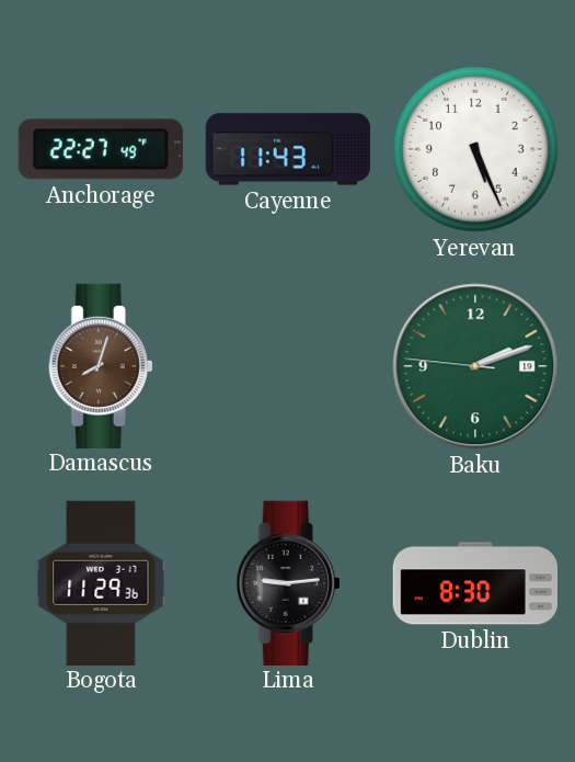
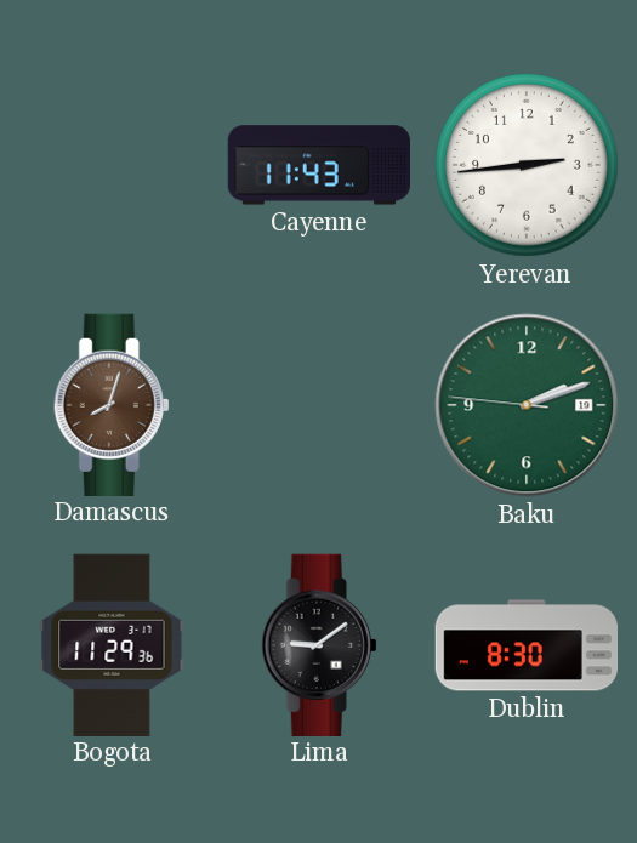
Anchorage: 22:27 -> none
Yerevan: 5:26 -> 2:44
Lima: 9:14 -> 9:09
